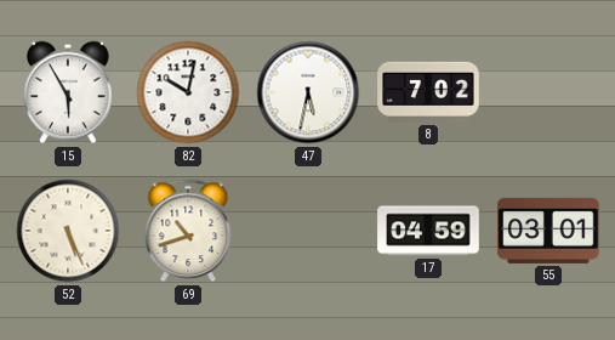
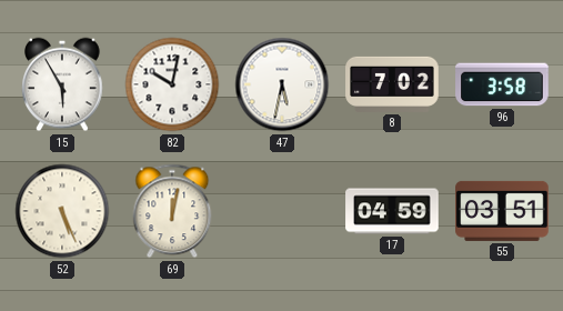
96: none -> 3:58
69: 10:42 -> 12:02
55: 03:01 -> 03:51
